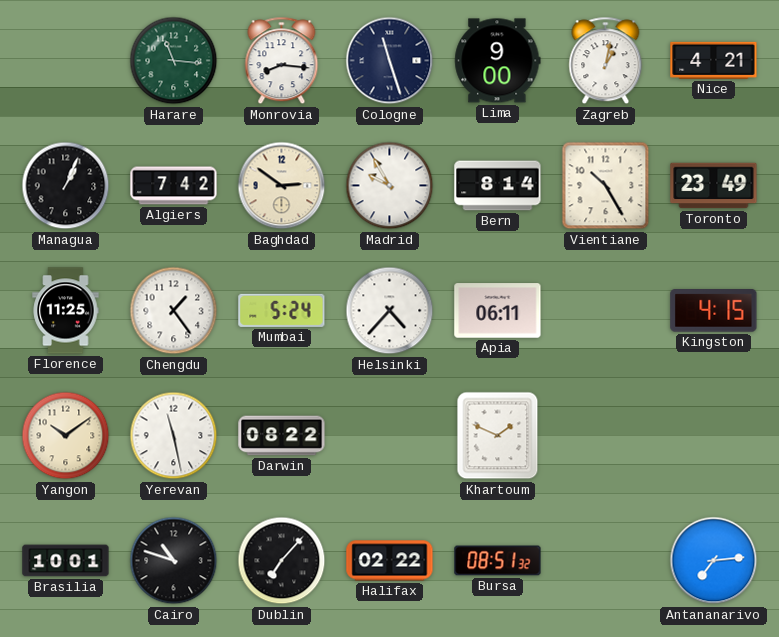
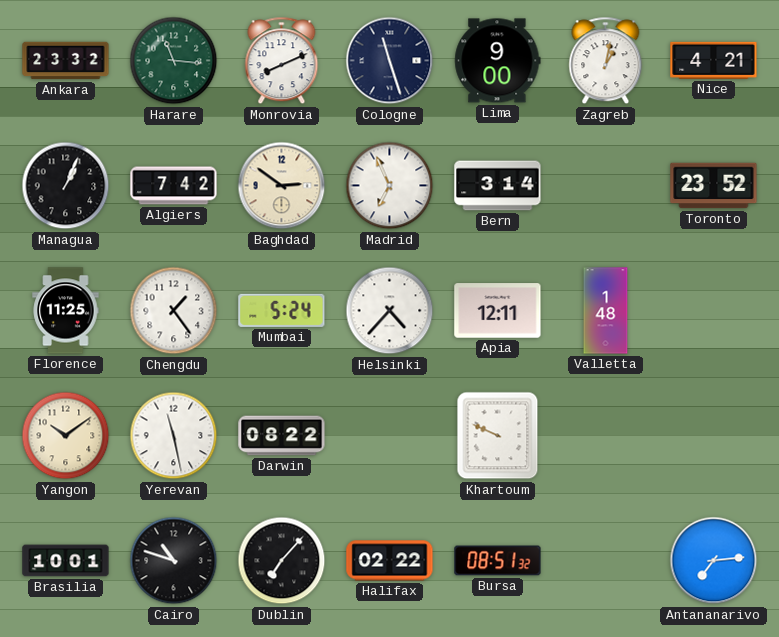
Ankara: none -> 23:32
Monrovia: 8:16 -> 8:11
Madrid: 9:55 -> 6:56
Bern: 8:14 -> 3:14
Vientiane: 10:25 -> none
Toronto: 23:49 -> 23:52
Apia: 06:11 -> 12:11
Valletta: none -> 1:48
Kingston: 4:15 -> none
Khartoum: 1:49 -> 9:49
